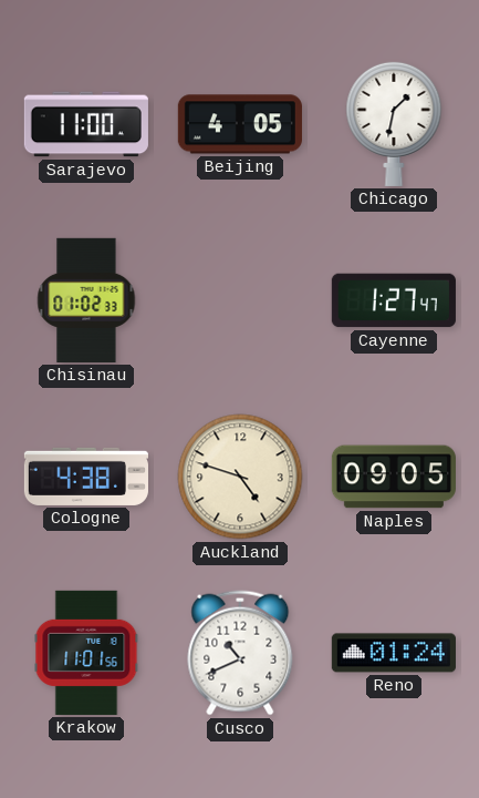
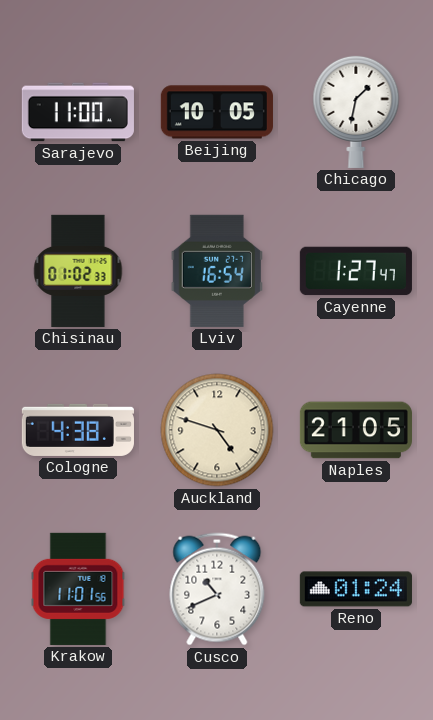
Beijing: 4:05 -> 10:05
Lviv: none -> 16:54
Naples: 09:05 -> 21:05
